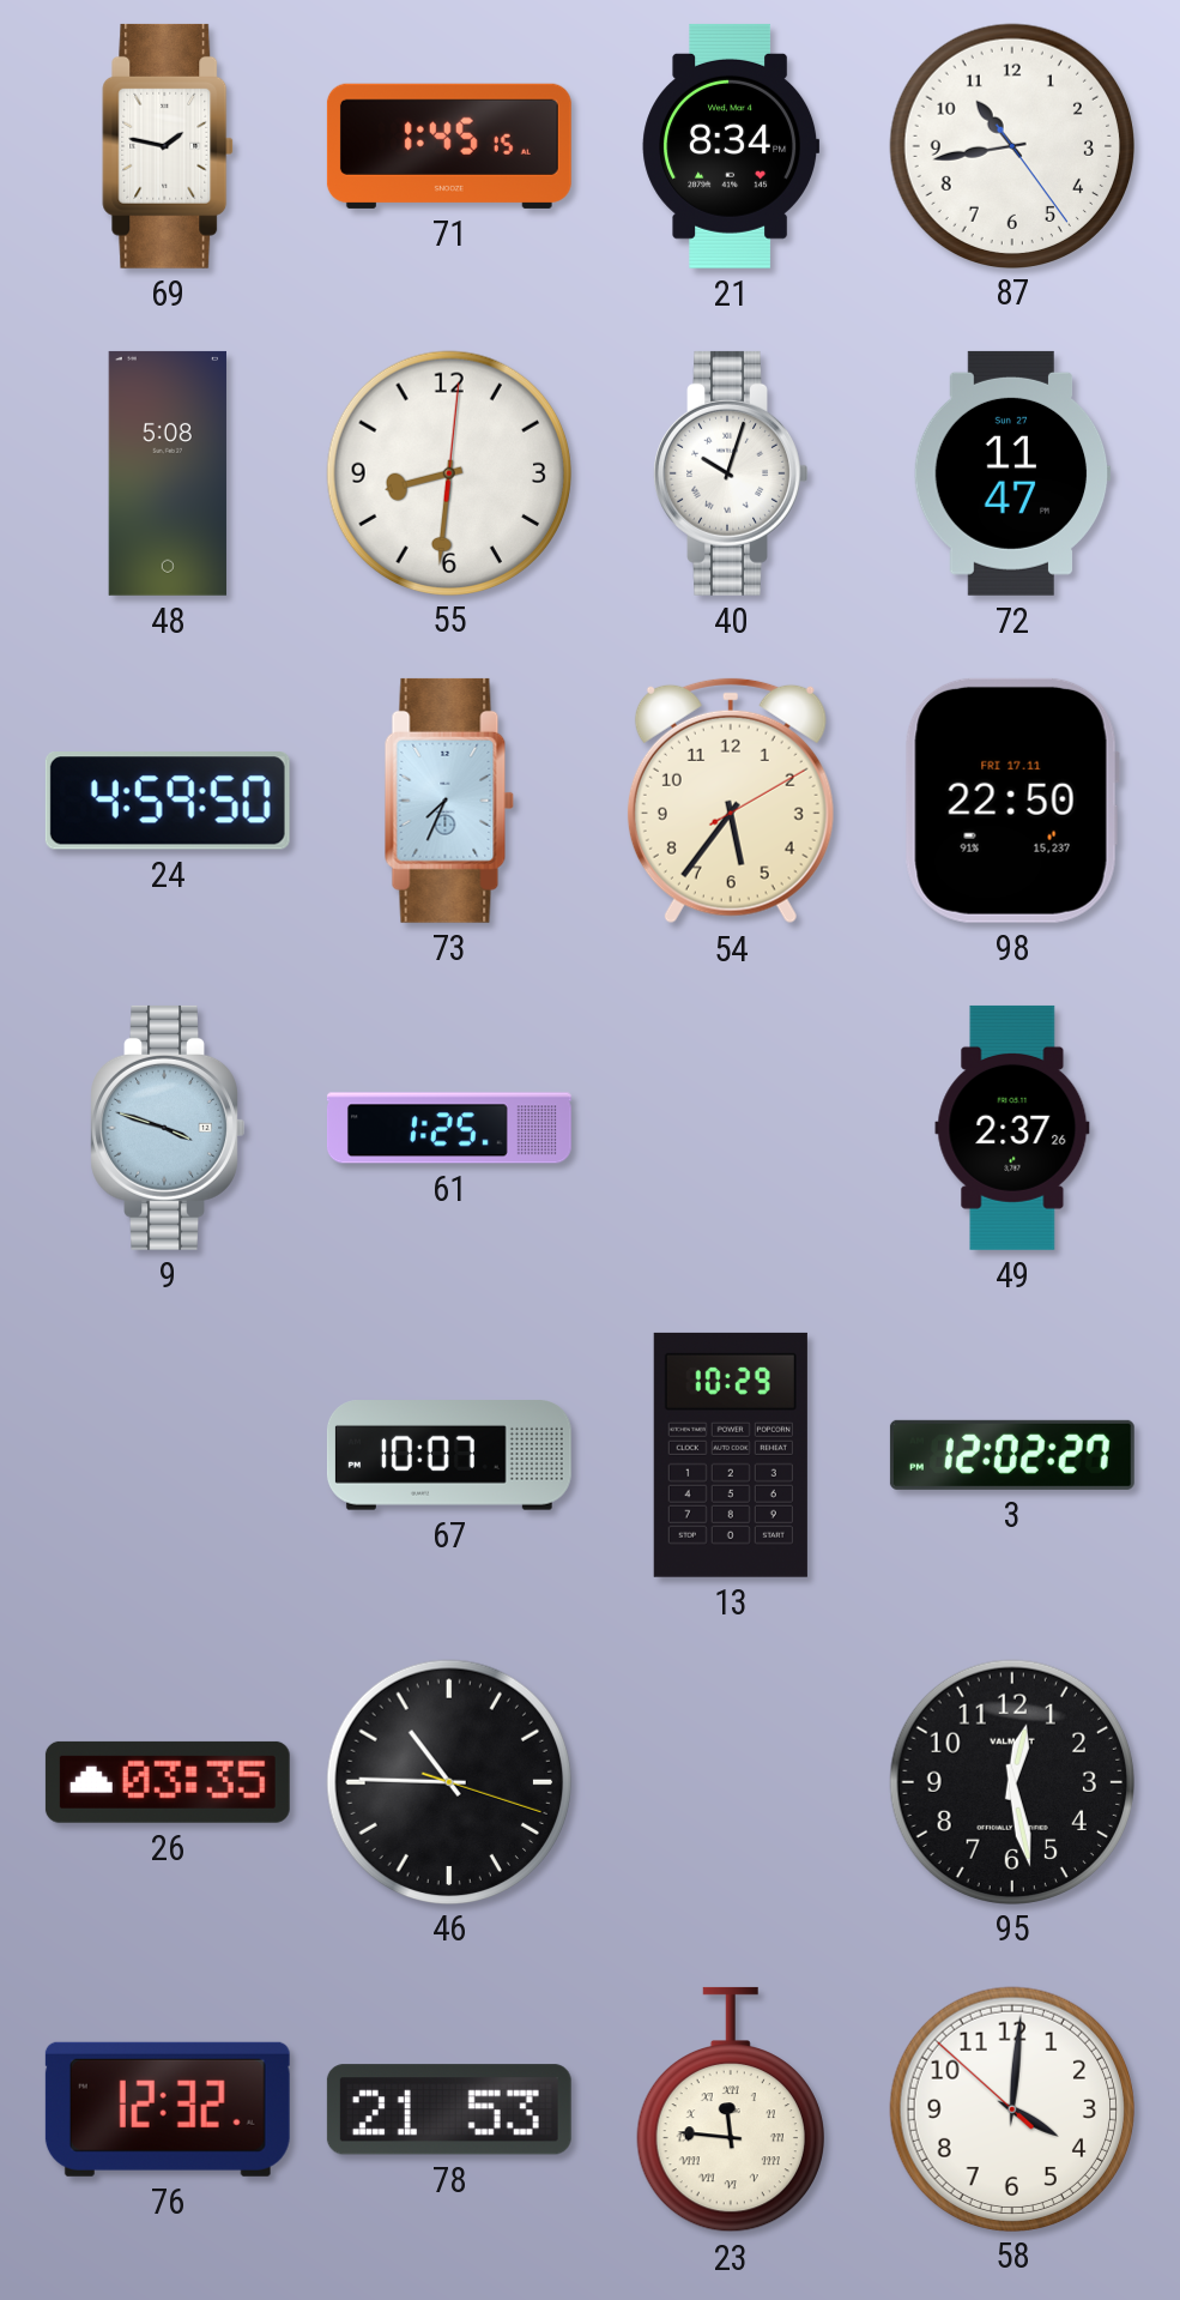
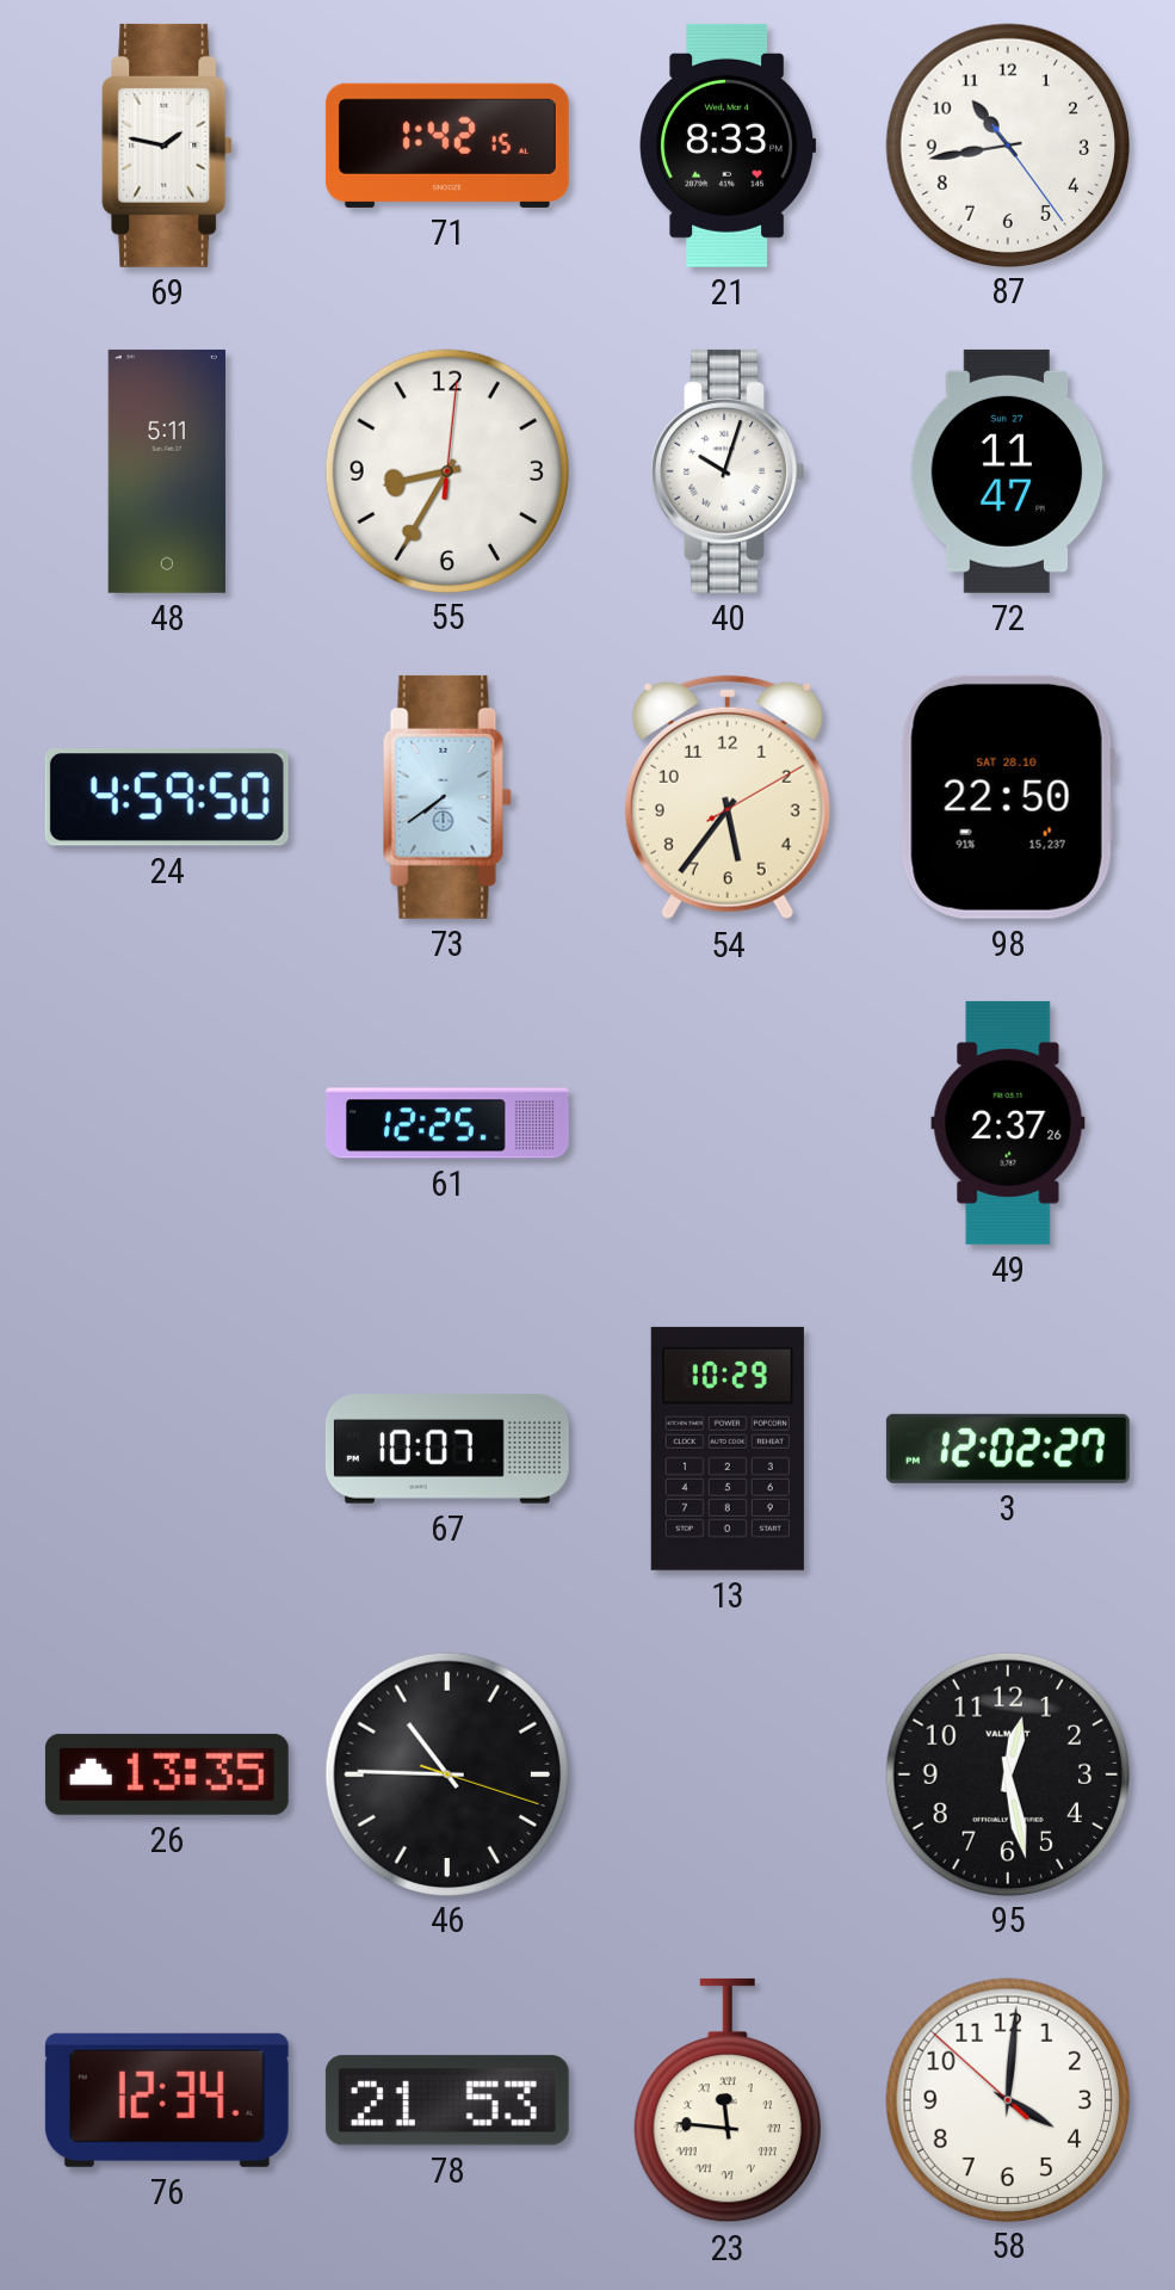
71: 1:45 -> 1:42
21: 8:34 -> 8:33
48: 5:08 -> 5:11
55: 8:31 -> 8:35
73: 7:34 -> 7:39
98 date: FRI 17.11 -> SAT 28.10
9: 3:48 -> none
61: 1:25 -> 12:25
26: 03:35 -> 13:35
76: 12:32 -> 12:34
